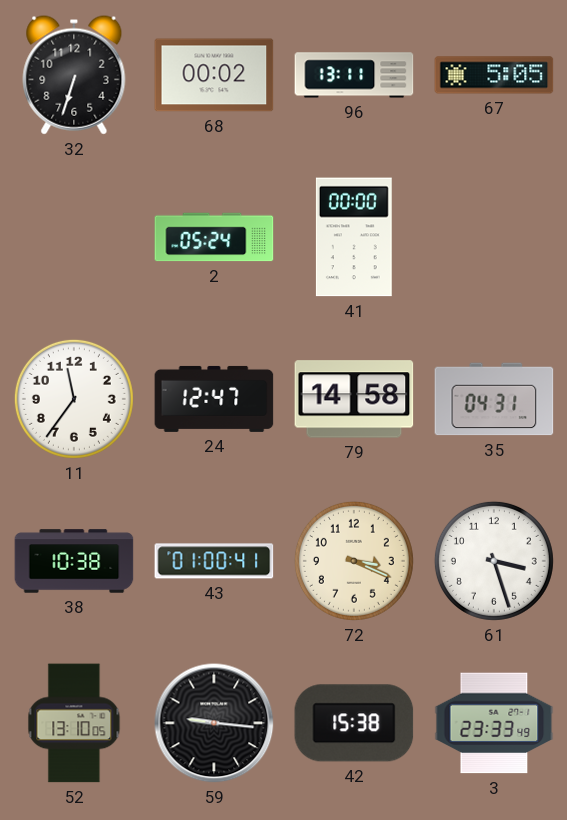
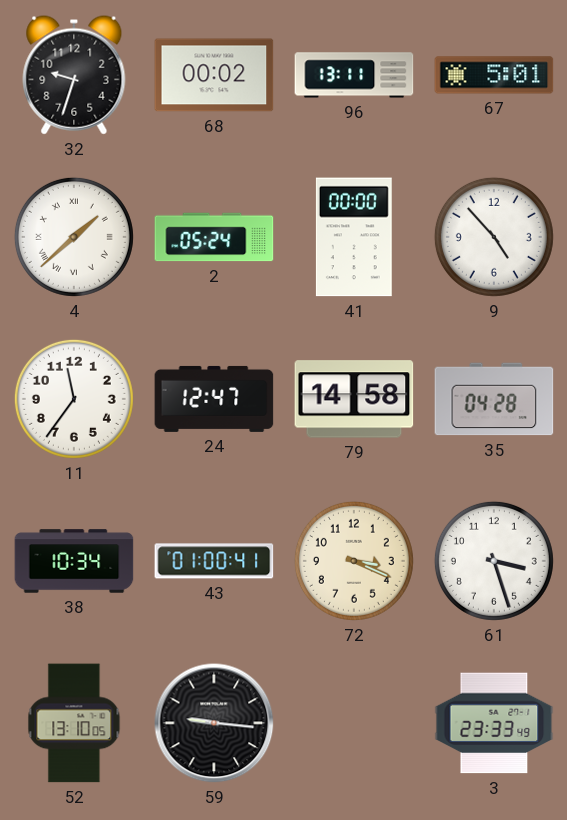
32: 6:33 -> 9:33
67: 5:05 -> 5:01
4: none -> 1:38
9: none -> 4:53
35: 04:31 -> 04:28
38: 10:38 -> 10:34
42: 15:38 -> none
